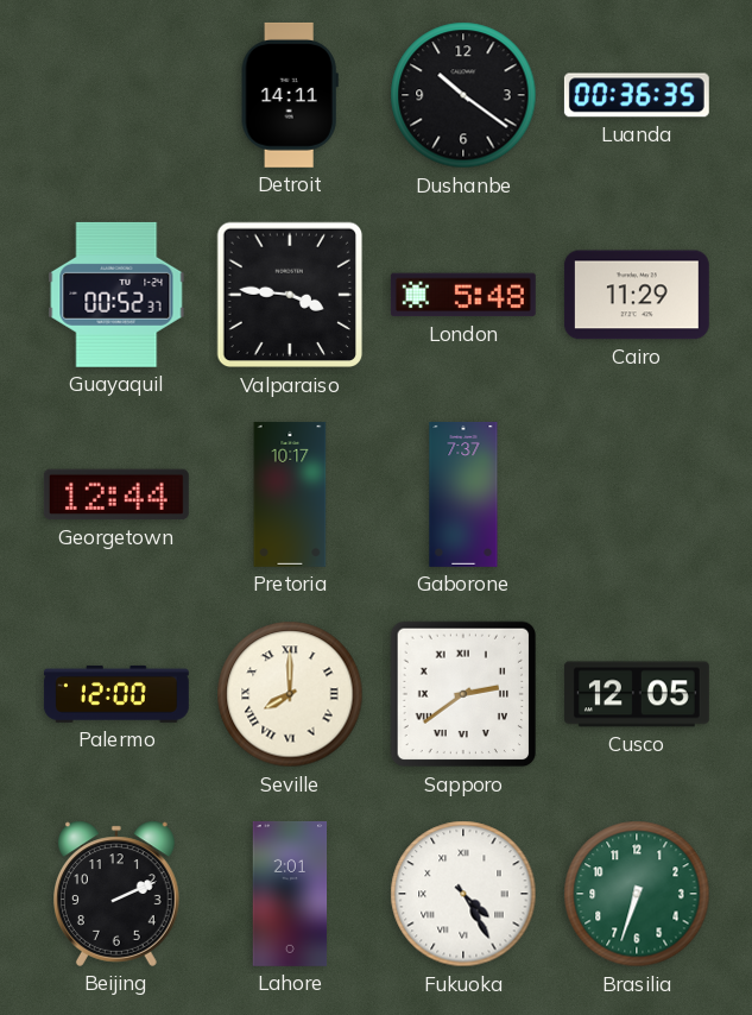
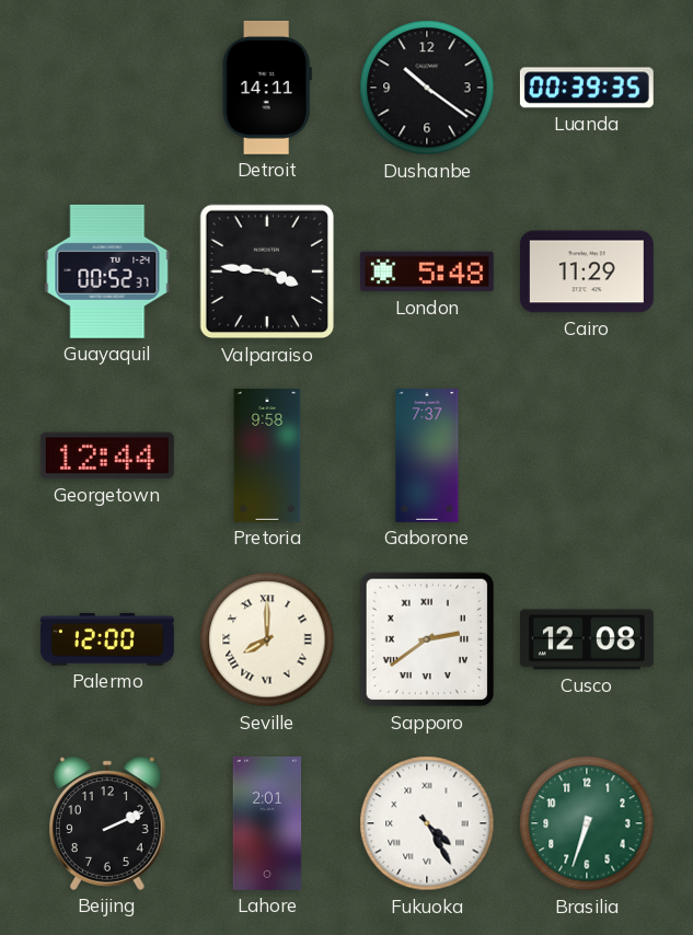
Luanda: 00:36 -> 00:39
Pretoria: 10:17 -> 9:58
Cusco: 12:05 -> 12:08
